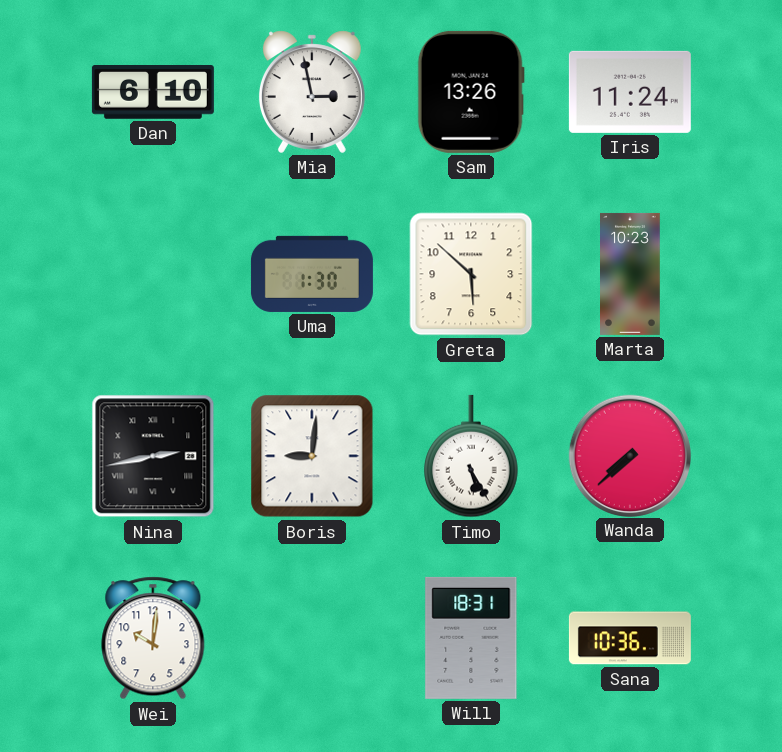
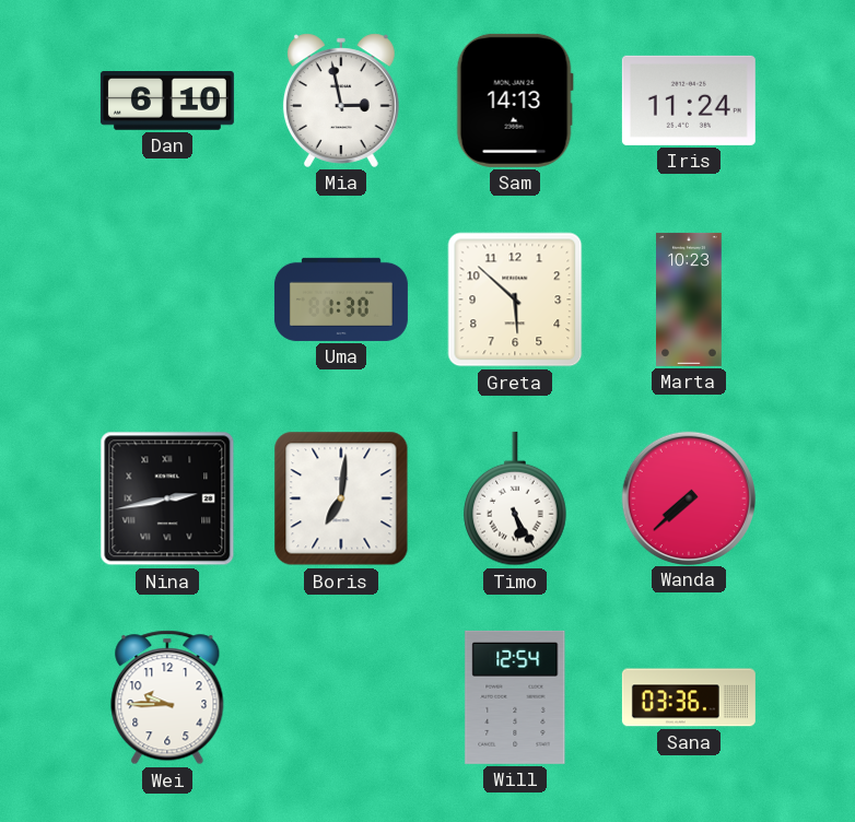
Sam: 13:26 -> 14:13
Boris: 9:01 -> 7:01
Wei: 10:01 -> 9:45
Will: 18:31 -> 12:54
Sana: 10:36 -> 03:36
